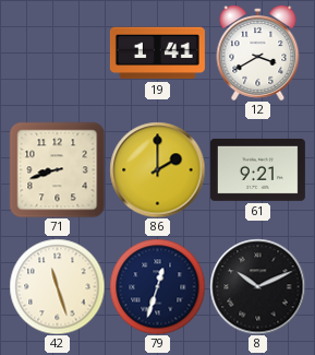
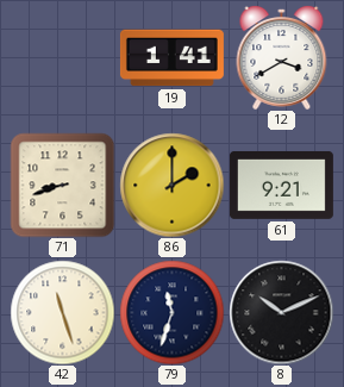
79: 12:33 -> 11:33
